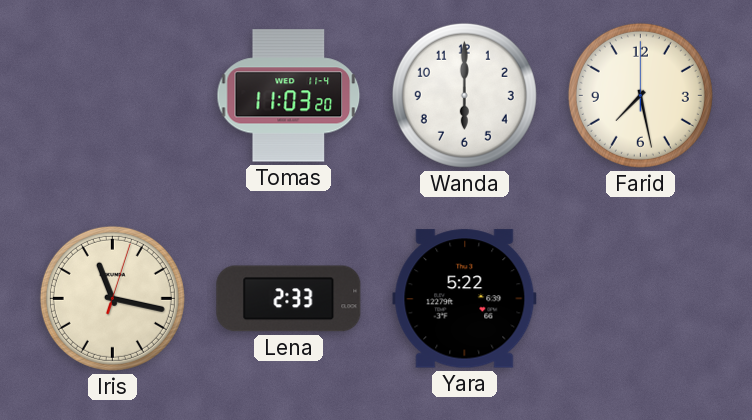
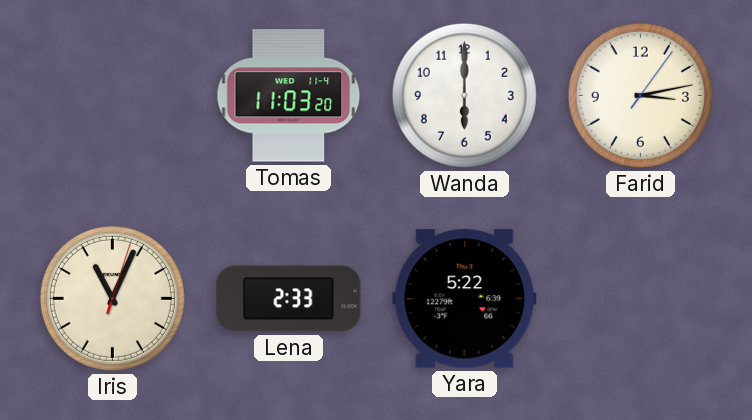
Farid: 7:28 -> 3:13
Iris: 11:17 -> 11:04
